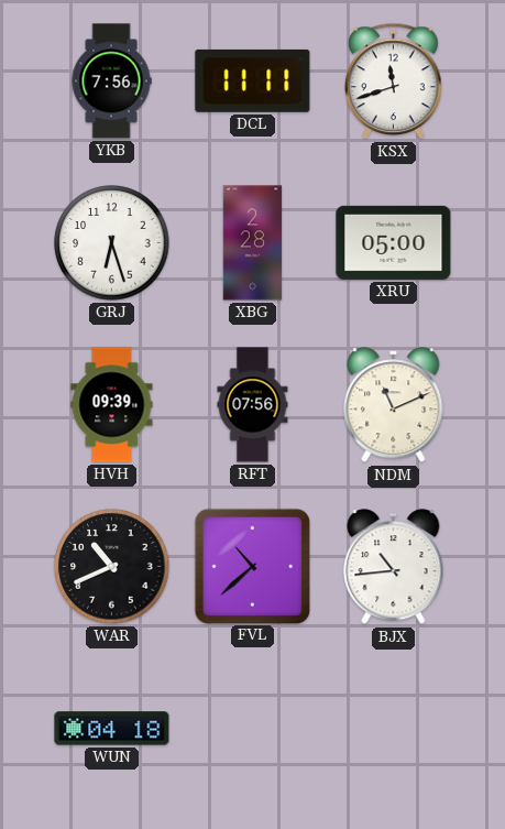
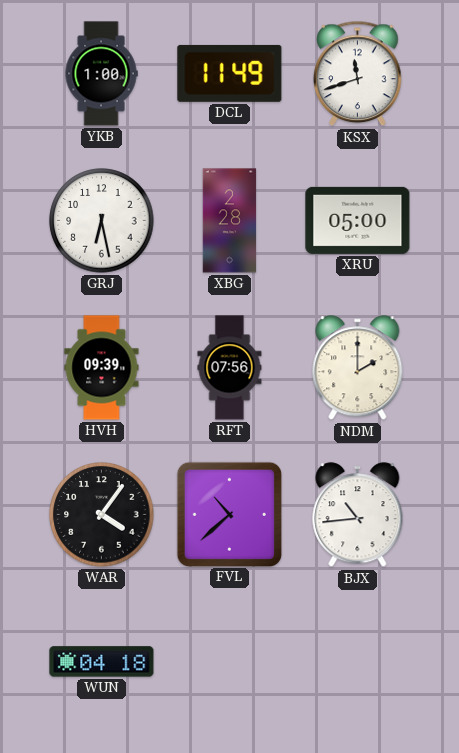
YKB: 7:56 -> 1:00
DCL: 11:11 -> 11:49
GRJ: 6:27 -> 6:28
NDM: 11:11 -> 2:00
WAR: 10:41 -> 4:06
